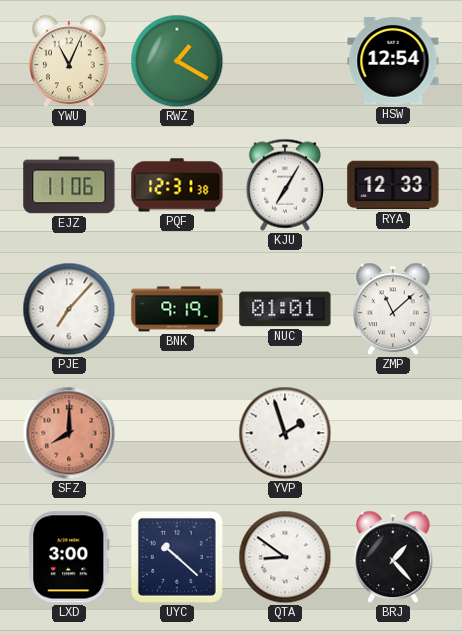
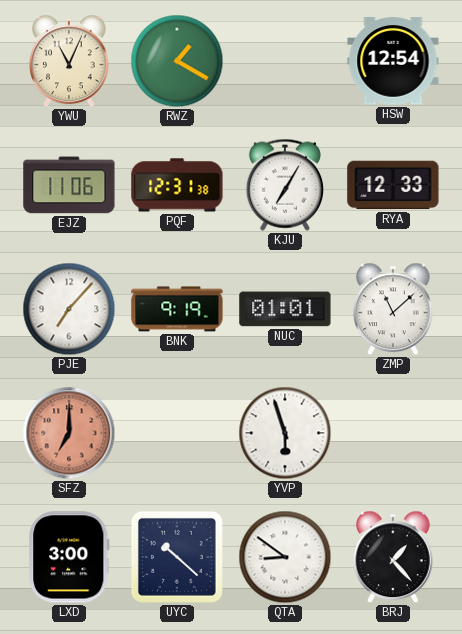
SFZ: 8:00 -> 7:00
YVP: 1:57 -> 5:57
